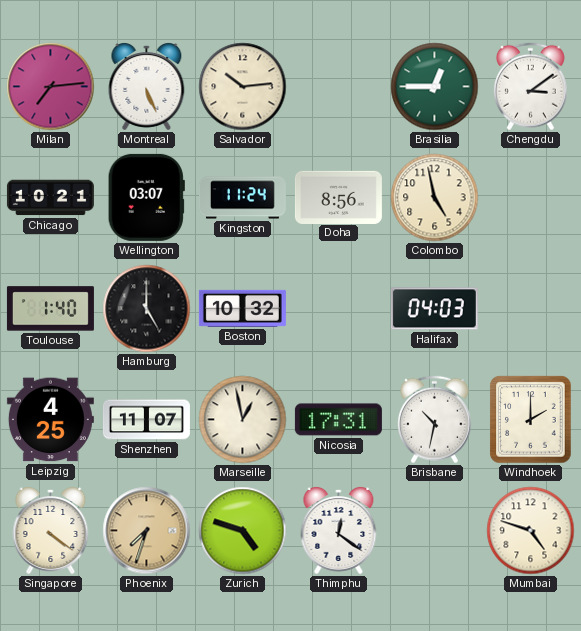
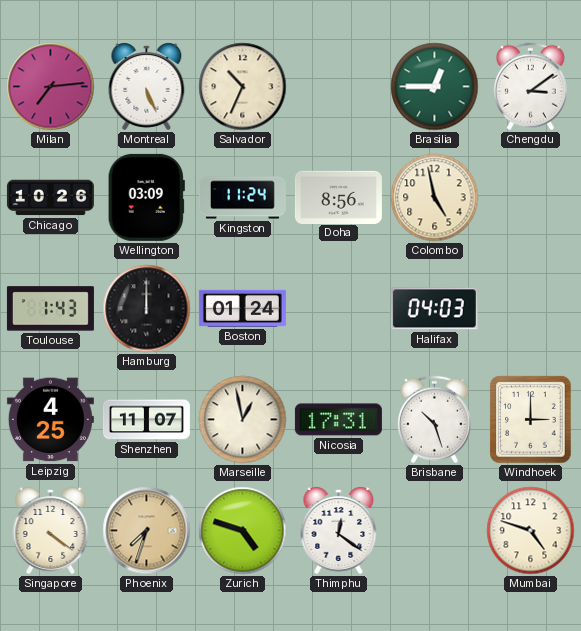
Salvador: 10:14 -> 10:34
Chicago: 10:21 -> 10:26
Wellington: 03:07 -> 03:09
Toulouse: 1:40 -> 1:43
Hamburg: 5:00 -> 12:00
Boston: 10:32 -> 01:24
Brisbane: 10:32 -> 10:27
Windhoek: 2:00 -> 3:00
